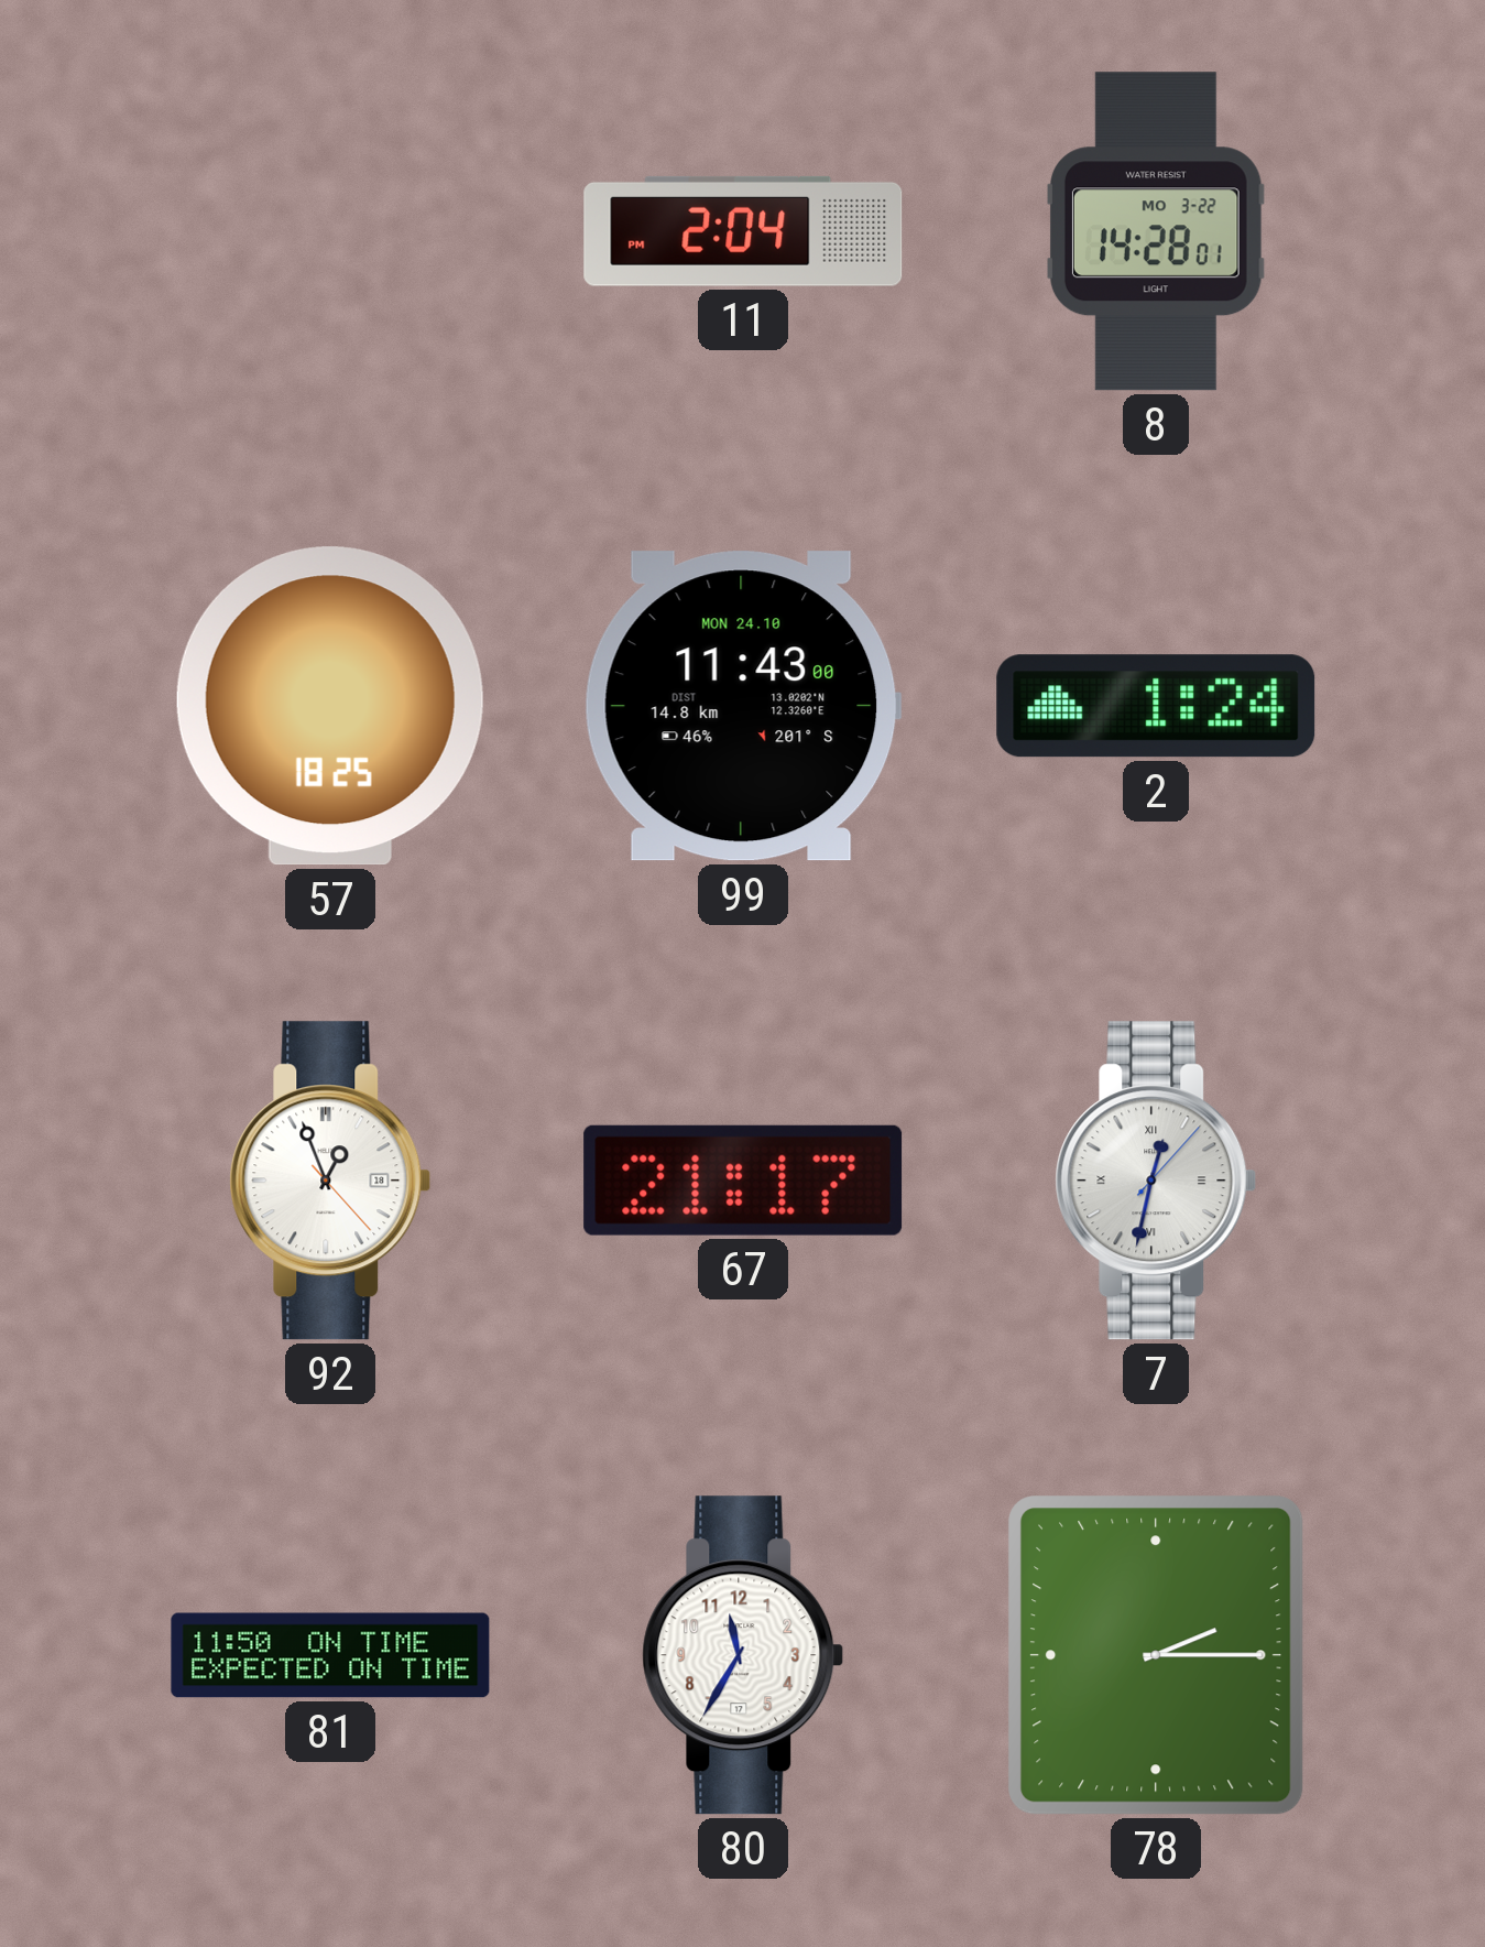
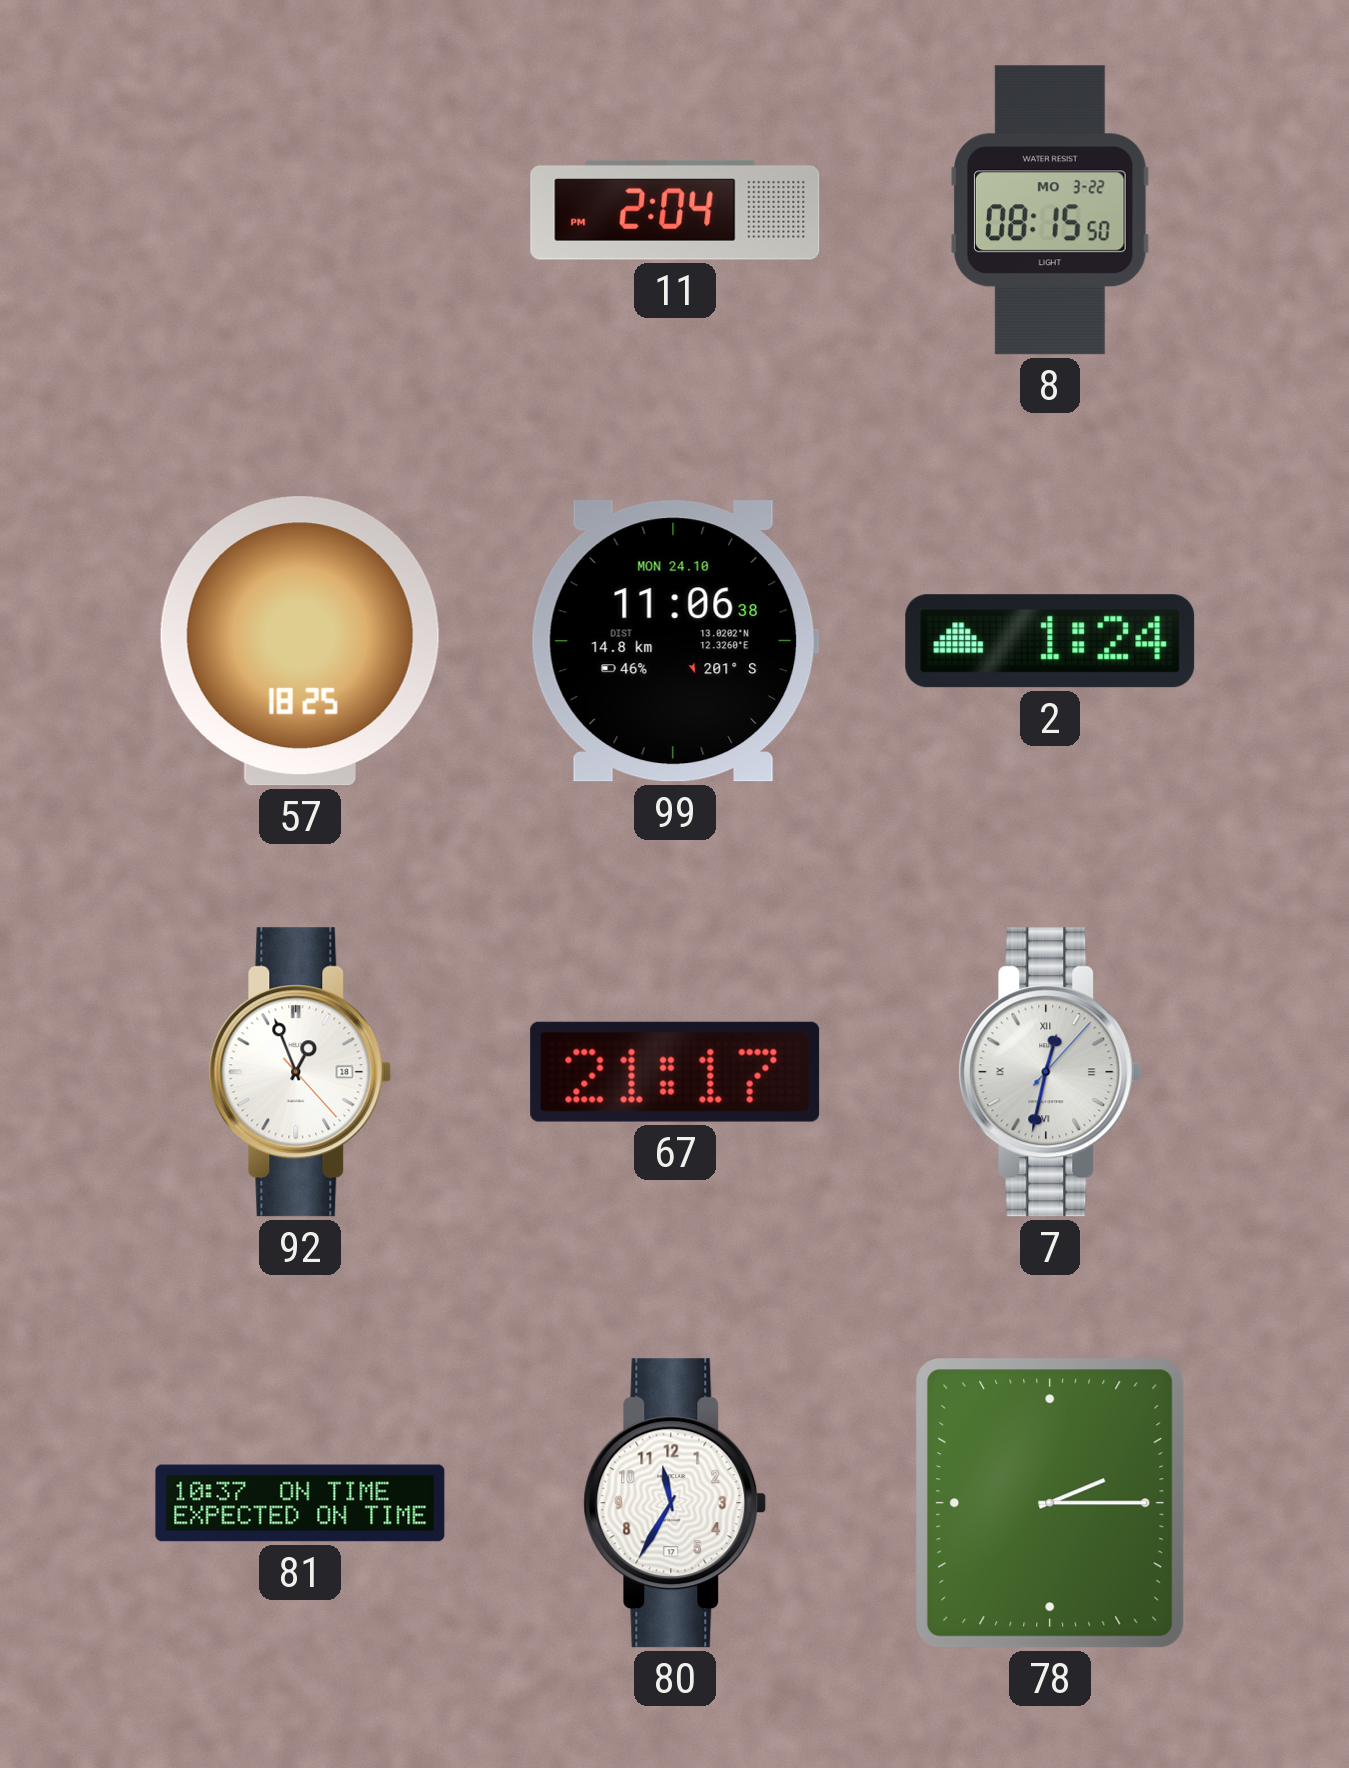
8: 14:28 -> 08:15
99: 11:43 -> 11:06
81: 11:50 -> 10:37
